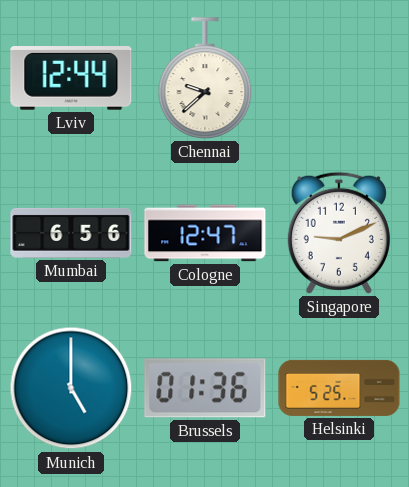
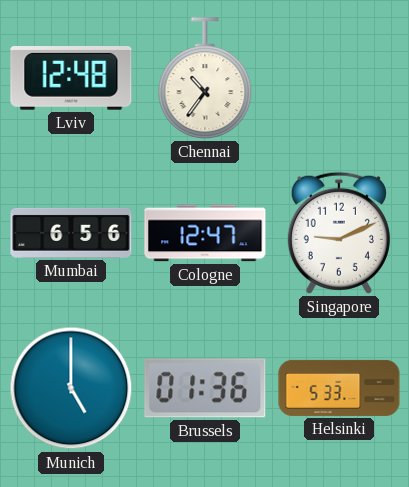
Lviv: 12:44 -> 12:48
Chennai: 9:38 -> 10:36
Helsinki: 5:25 -> 5:33
